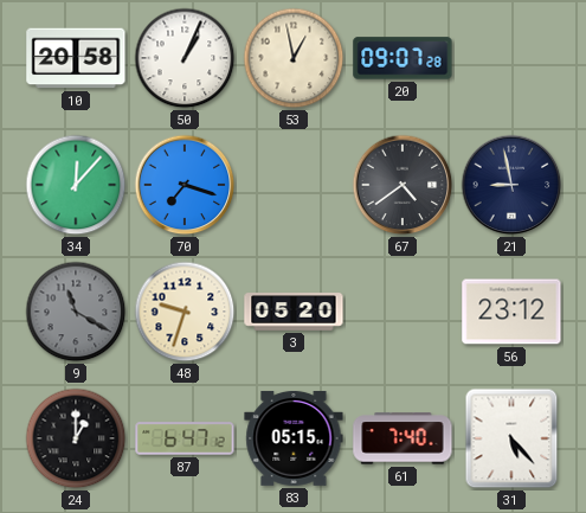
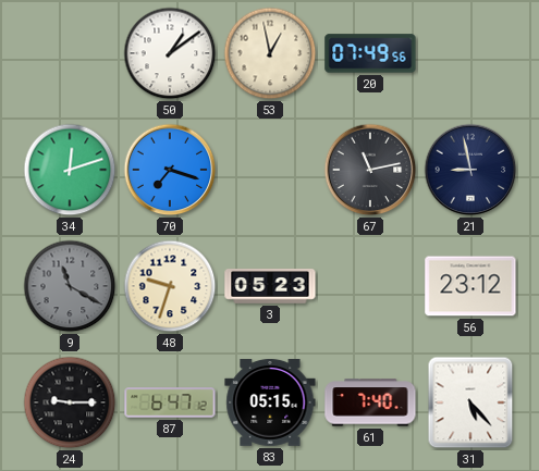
10: 20:58 -> none
50: 1:04 -> 1:09
20: 09:07 -> 07:49
34: 12:07 -> 12:12
67: 4:39 -> 11:13
3: 05:20 -> 05:23
24: 1:00 -> 9:15
